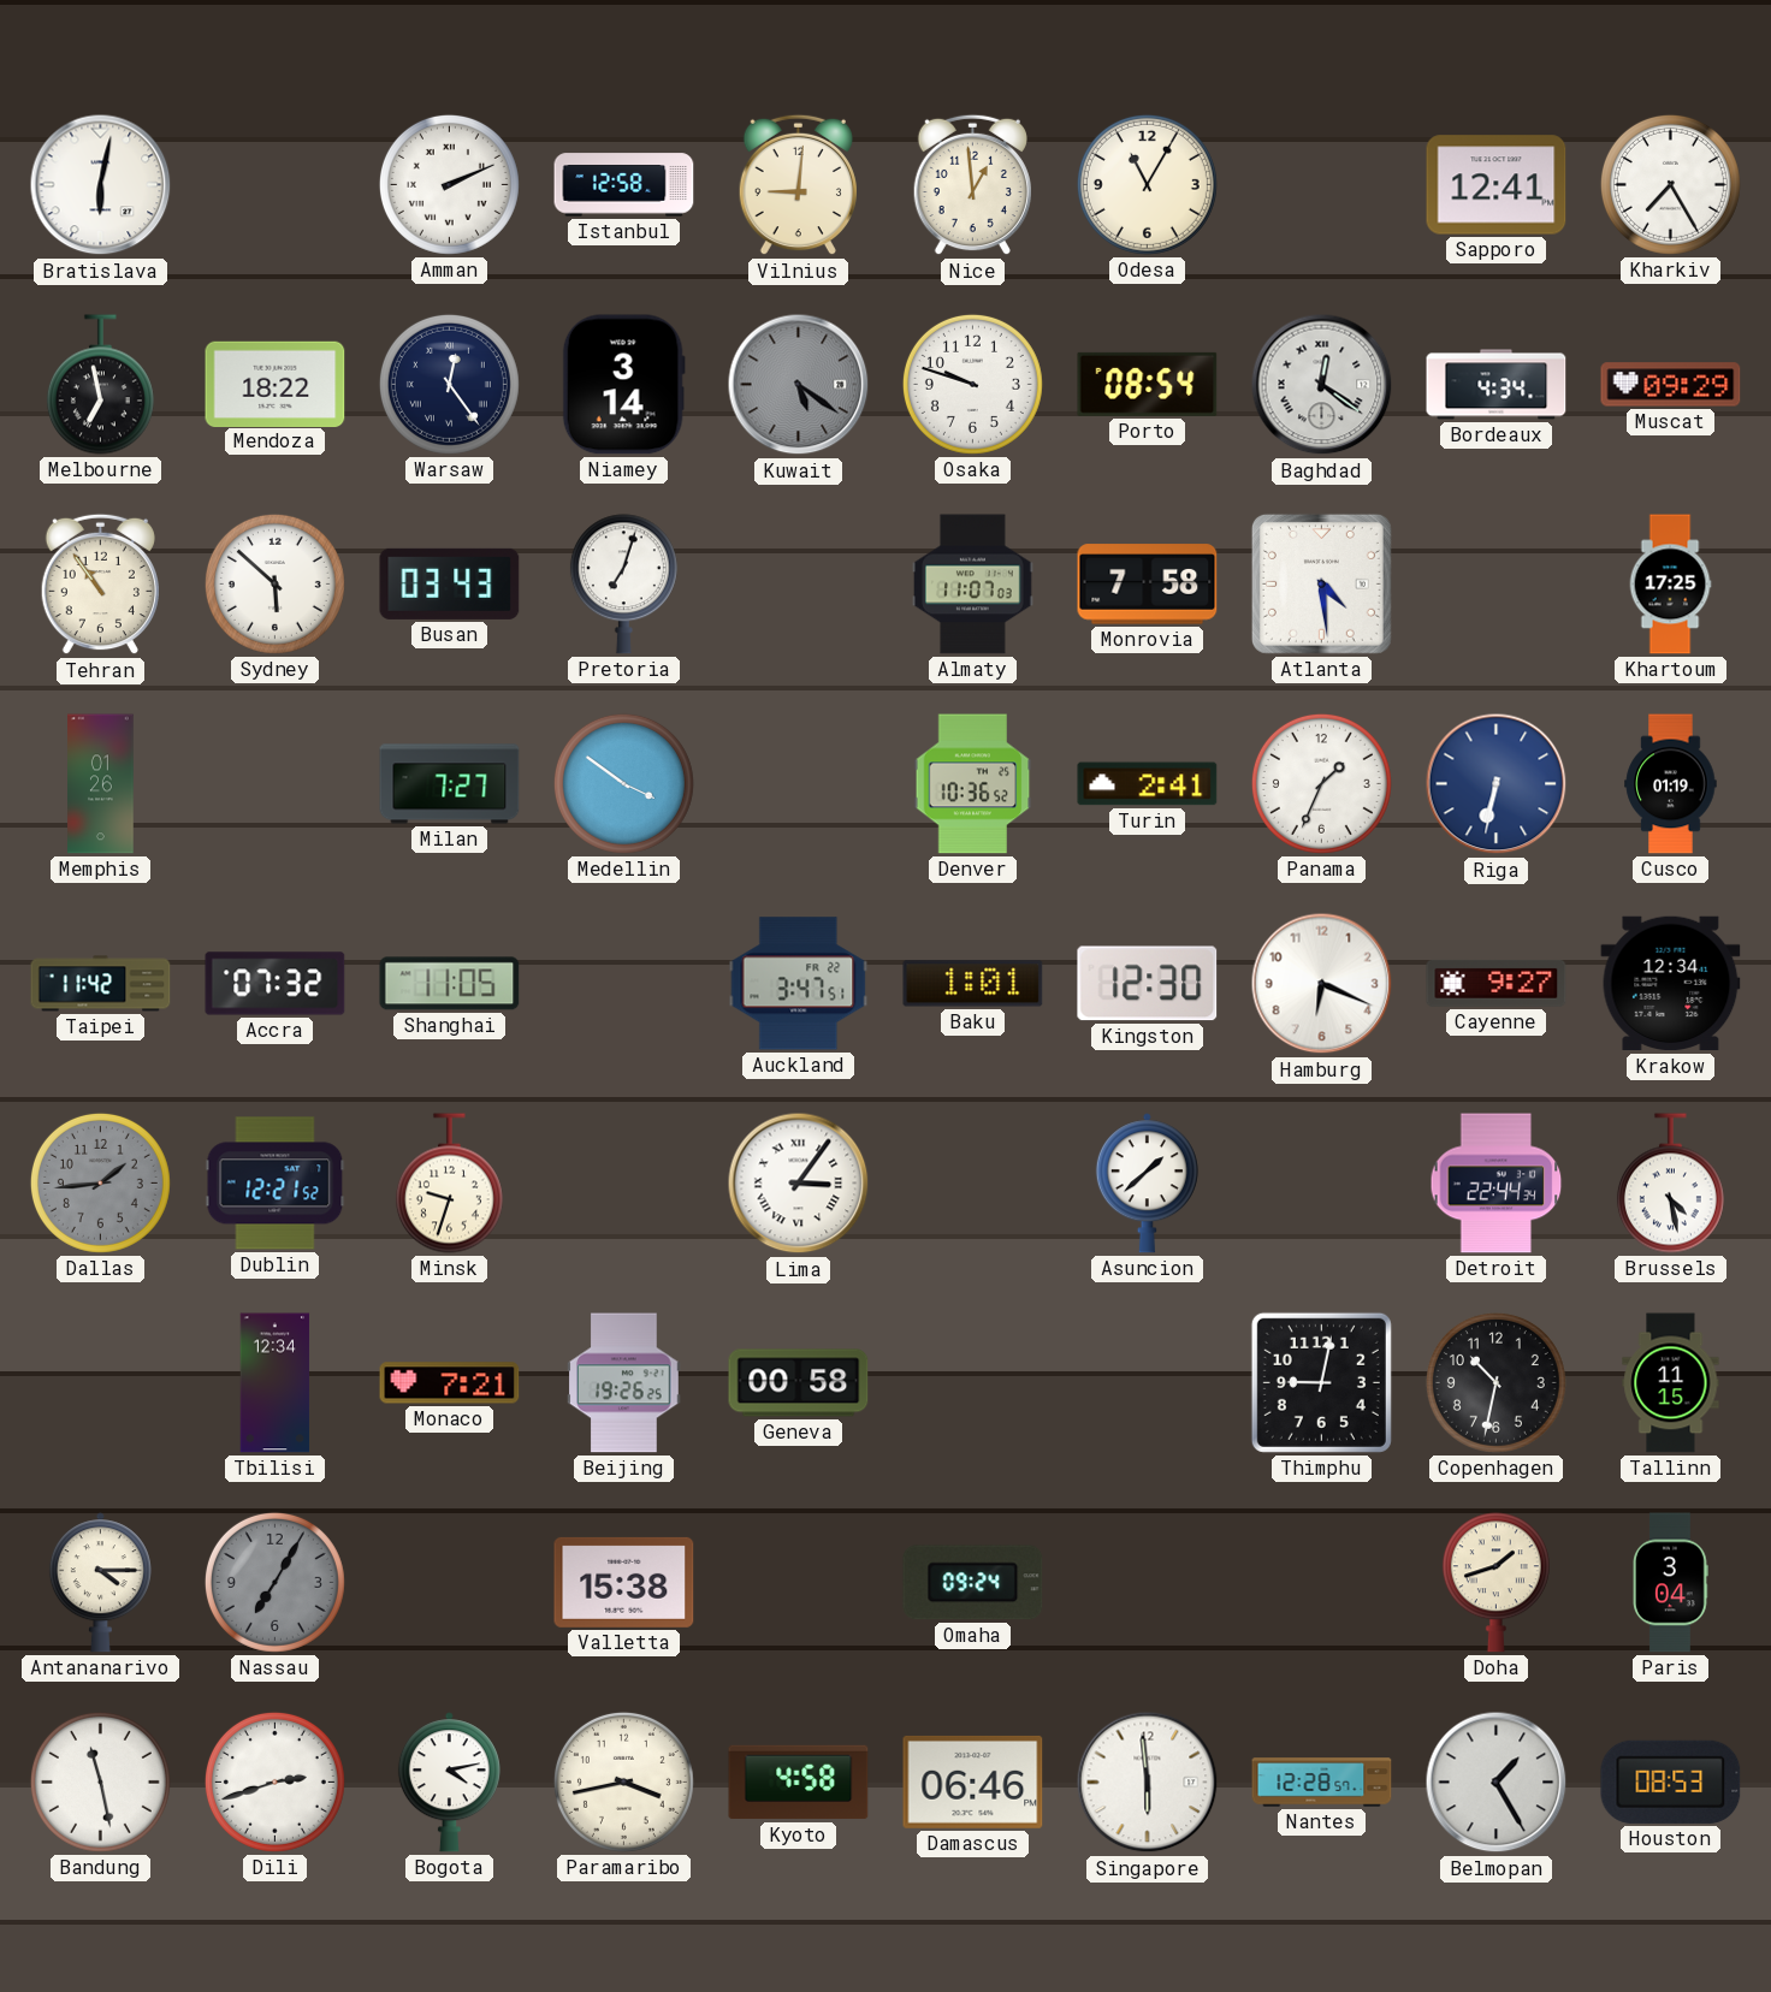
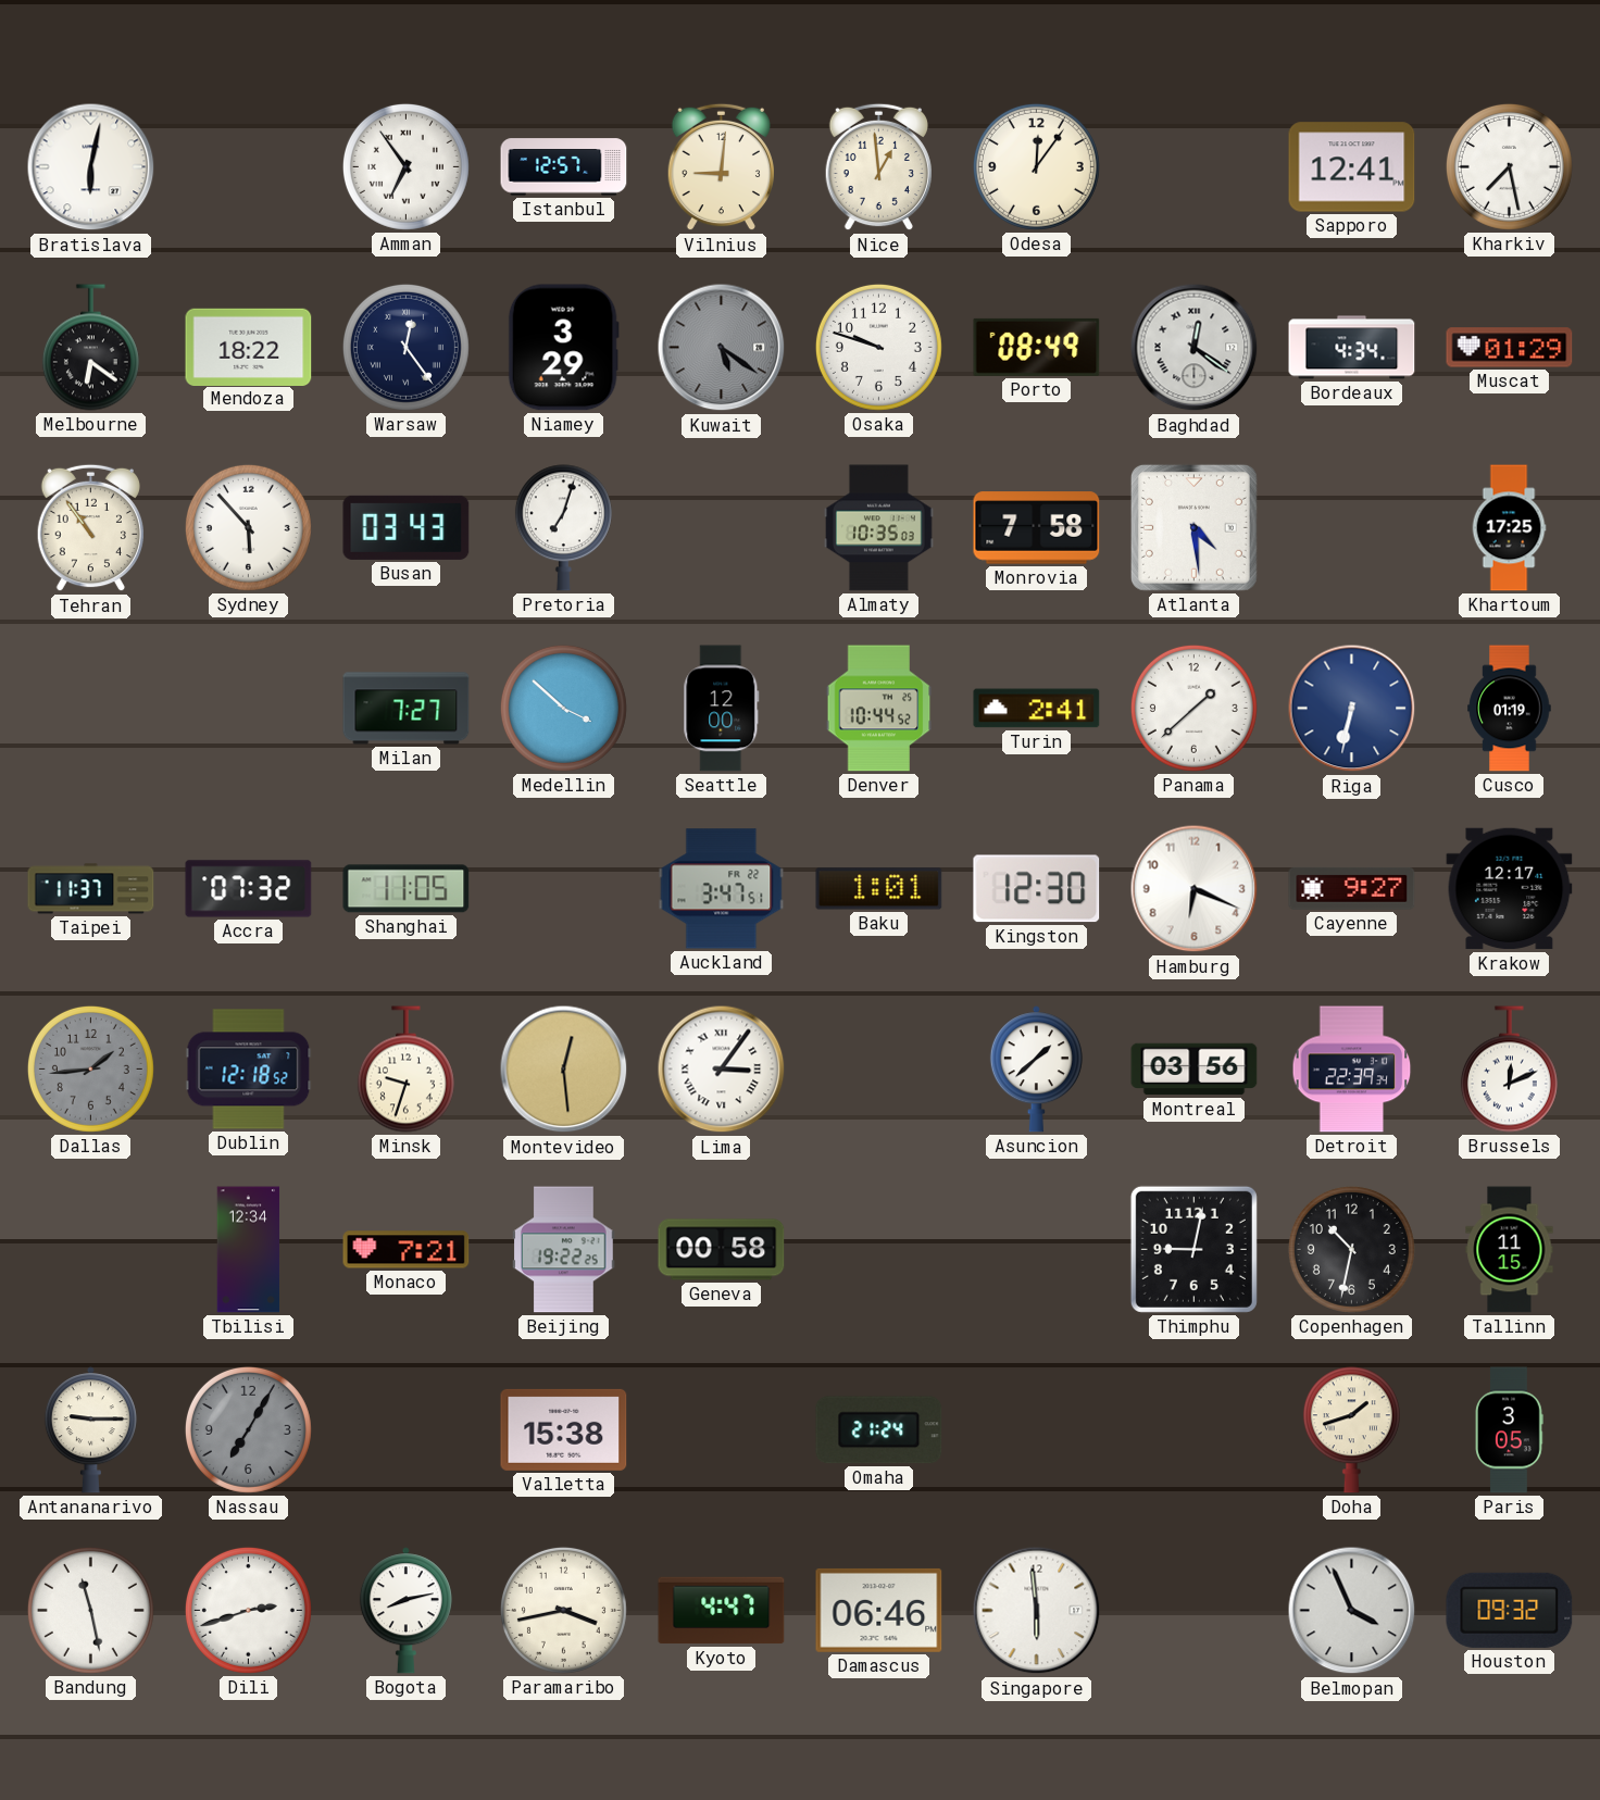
Amman: 2:11 -> 6:54
Istanbul: 12:58 -> 12:57
Odesa: 11:05 -> 12:06
Kharkiv: 7:25 -> 7:28
Melbourne: 6:58 -> 6:21
Niamey: 3:14 -> 3:29
Porto: 08:54 -> 08:49
Muscat: 09:29 -> 01:29
Sydney: 5:52 -> 5:53
Almaty: 11:07 -> 10:35
Memphis: 01:26 -> none
Medellin: 3:51 -> 3:52
Seattle: none -> 12:00
Denver: 10:36 -> 10:44
Panama: 1:34 -> 1:38
Taipei: 11:42 -> 11:37
Krakow: 12:34 -> 12:17
Dublin: 12:21 -> 12:18
Montevideo: none -> 12:29
Montreal: none -> 03:56
Detroit: 22:44 -> 22:39
Brussels: 4:28 -> 12:11
Beijing: 19:26 -> 19:22
Antananarivo: 4:15 -> 9:15
Omaha: 09:24 -> 21:24
Paris: 3:04 -> 3:05
Bogota: 4:13 -> 8:13
Kyoto: 4:58 -> 4:47
Nantes: 12:28 -> none
Belmopan: 1:25 -> 3:56
Houston: 08:53 -> 09:32
